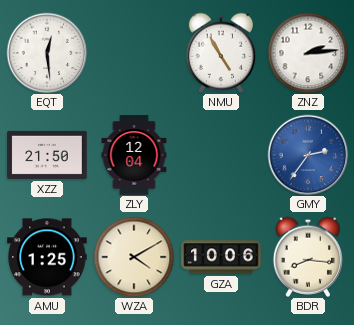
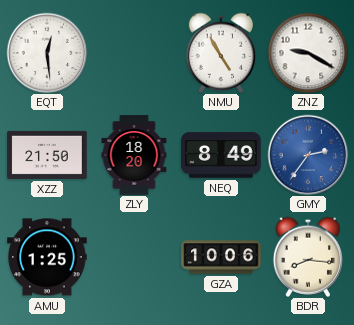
ZNZ: 2:14 -> 9:20
ZLY: 12:04 -> 18:20
NEQ: none -> 8:49
WZA: 4:10 -> none
